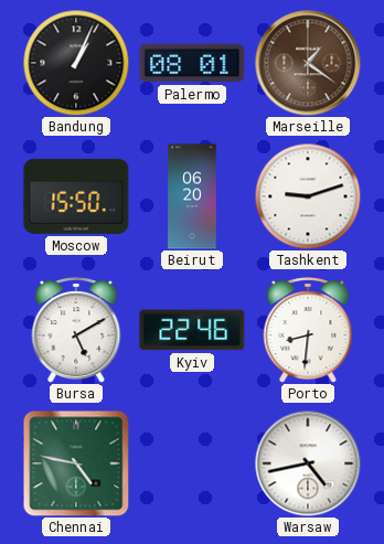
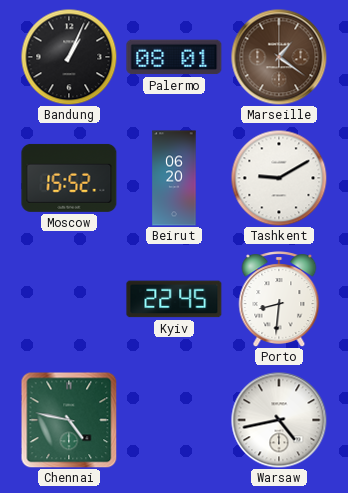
Moscow: 15:50 -> 15:52
Tashkent: 9:12 -> 9:10
Bursa: 5:10 -> none
Kyiv: 22:46 -> 22:45
